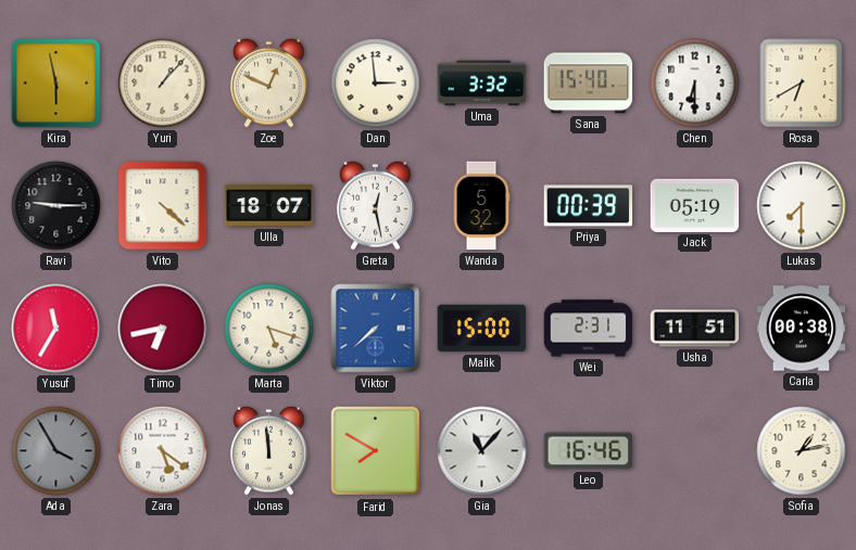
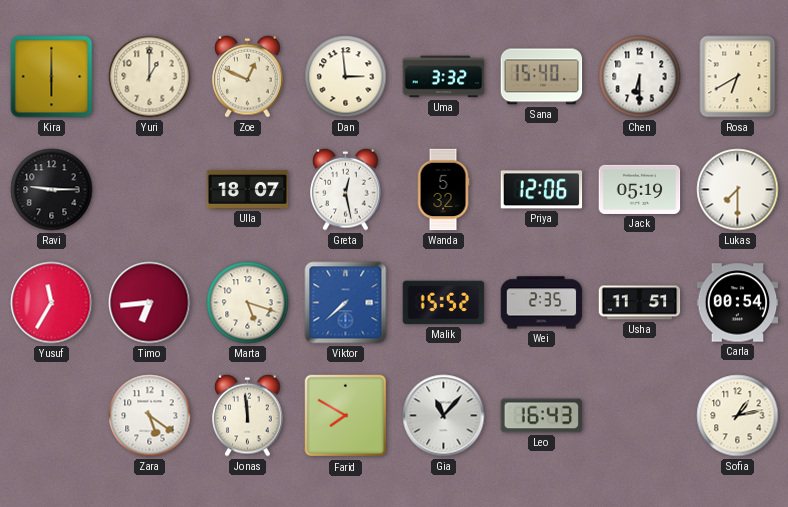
Kira: 5:58 -> 6:00
Yuri: 1:07 -> 1:00
Vito: 4:22 -> none
Priya: 00:39 -> 12:06
Timo: 6:43 -> 6:44
Malik: 15:00 -> 15:52
Wei: 2:31 -> 2:35
Carla: 00:38 -> 00:54
Ada: 3:55 -> none
Leo: 16:46 -> 16:43
